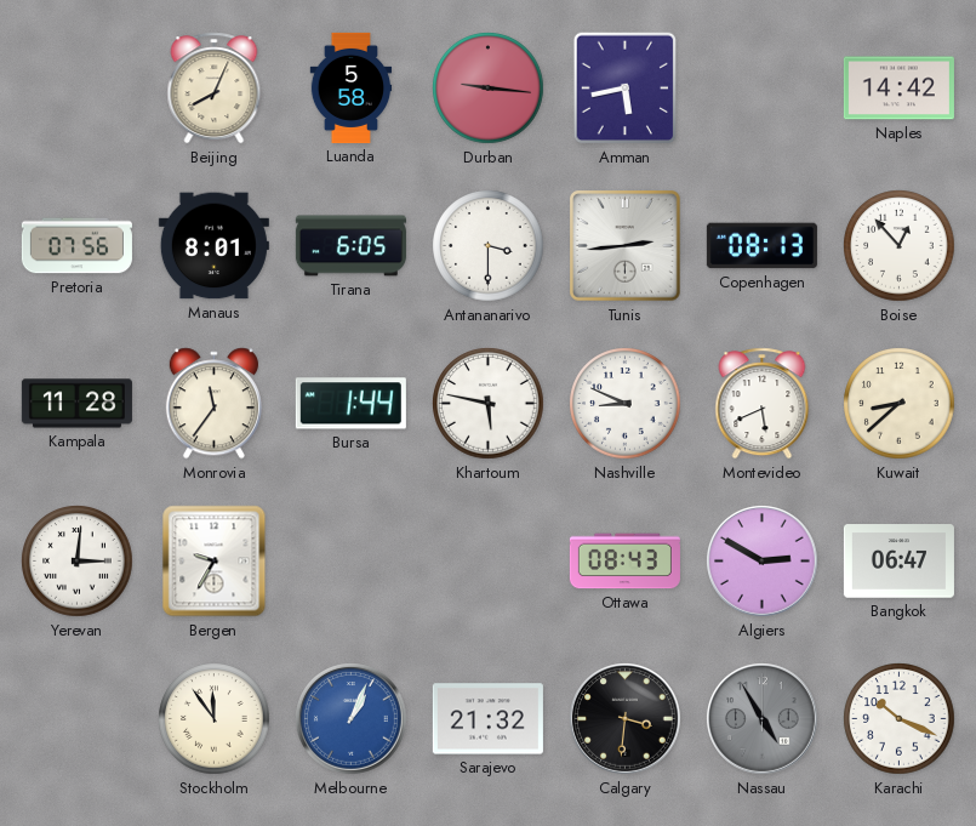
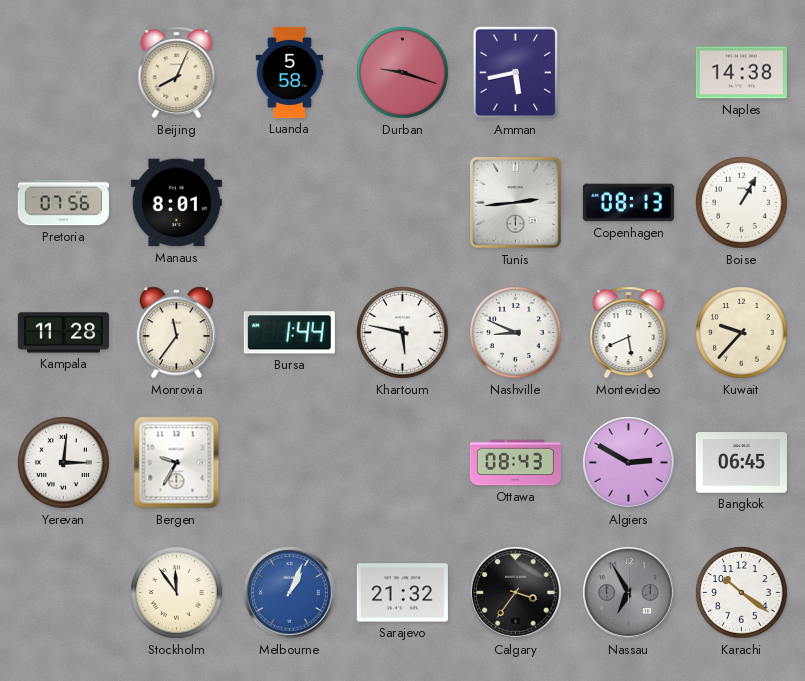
Durban: 9:16 -> 9:18
Naples: 14:42 -> 14:38
Tirana: 6:05 -> none
Antananarivo: 3:30 -> none
Boise: 12:53 -> 1:05
Kuwait: 8:38 -> 9:37
Bangkok: 06:47 -> 06:45
Calgary: 3:31 -> 3:36
Nassau: 4:55 -> 6:55
Karachi: 10:19 -> 10:21
